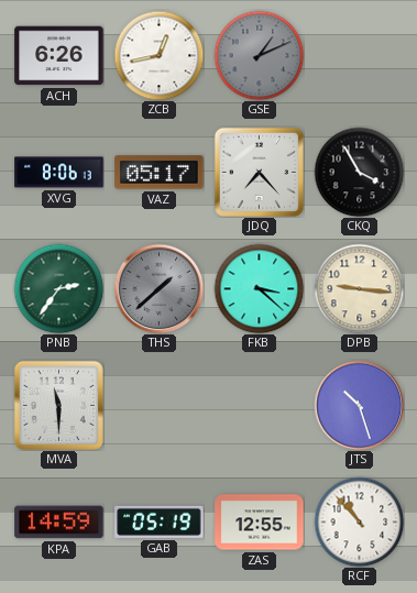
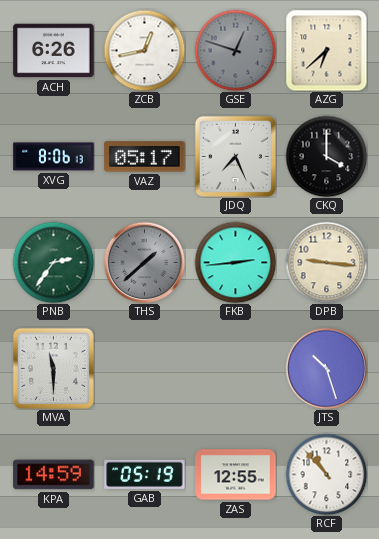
GSE: 1:11 -> 12:48
AZG: none -> 6:38
JDQ: 7:23 -> 7:26
CKQ: 3:55 -> 4:00
FKB: 3:22 -> 2:44
